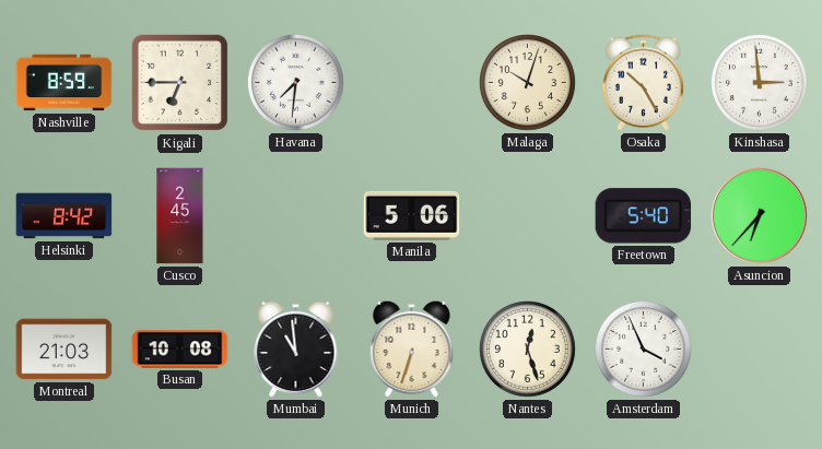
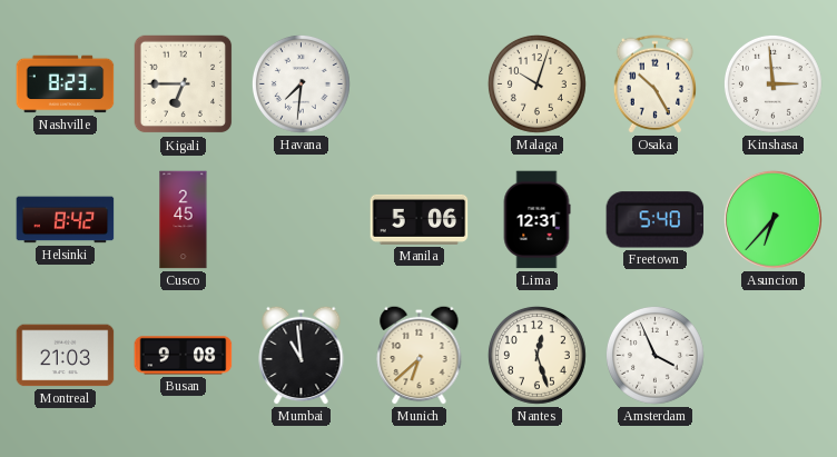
Nashville: 8:59 -> 8:23
Lima: none -> 12:31
Busan: 10:08 -> 9:08
Munich: 6:33 -> 6:38
